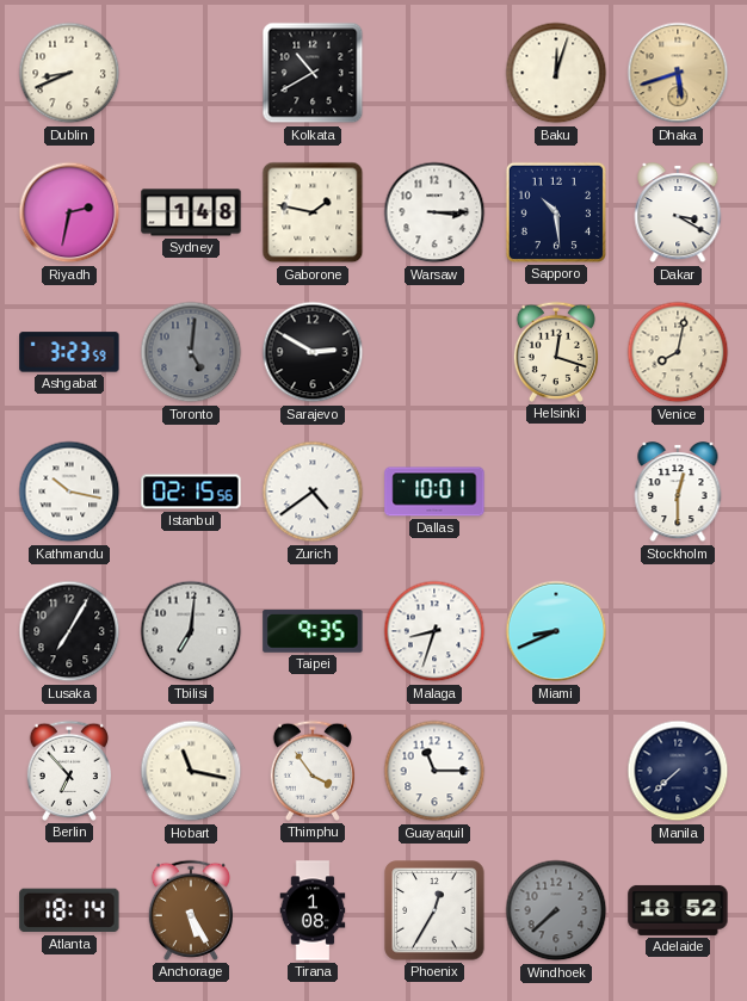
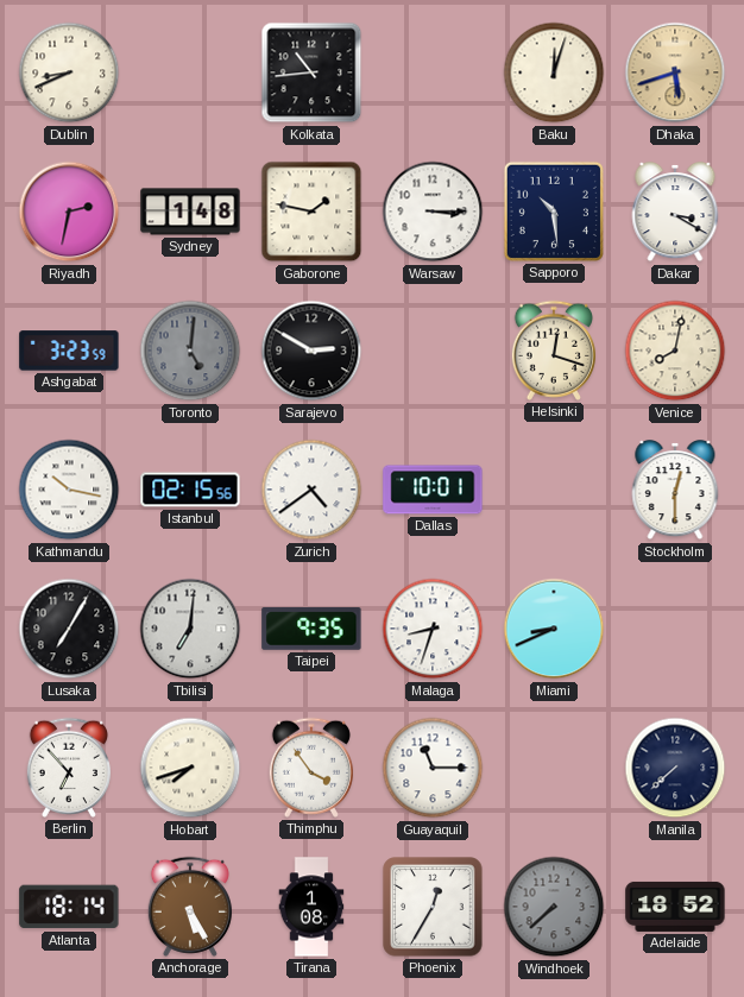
Kolkata: 10:40 -> 10:44
Hobart: 11:17 -> 7:42
